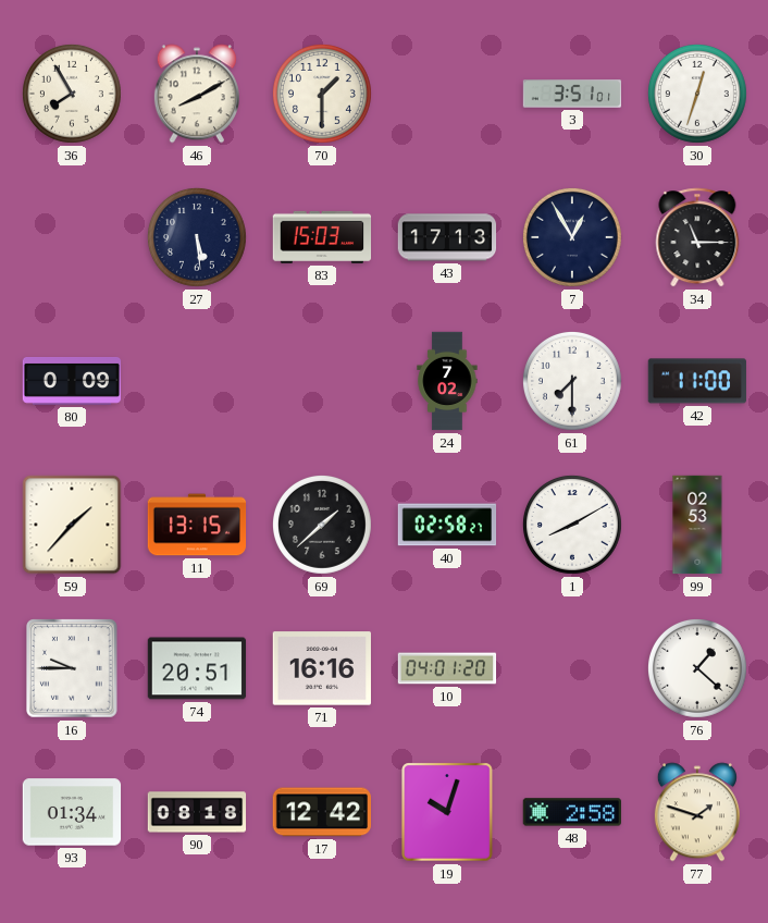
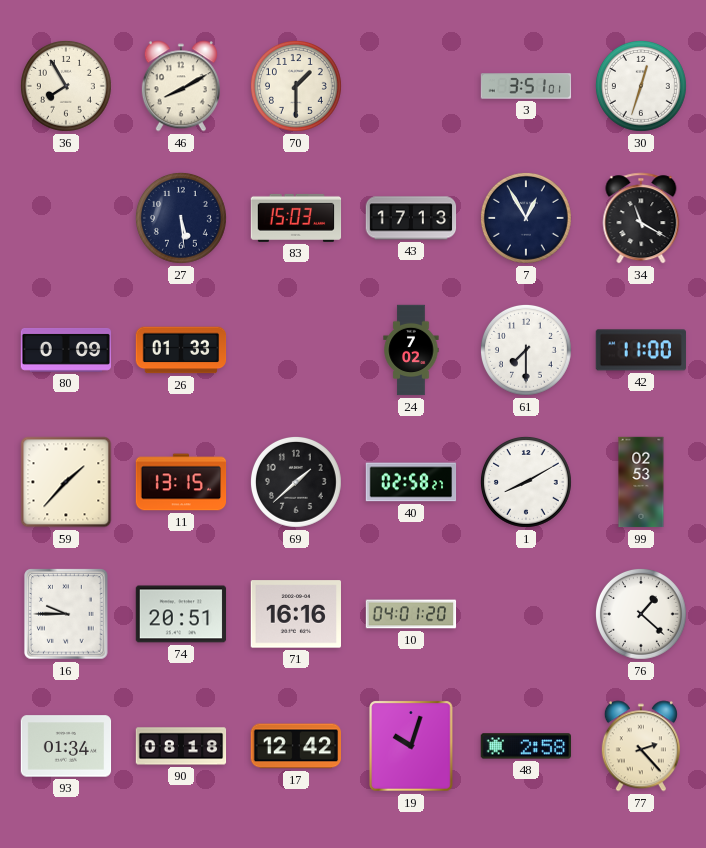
34: 11:15 -> 11:20
26: none -> 01:33
77: 1:48 -> 2:23
